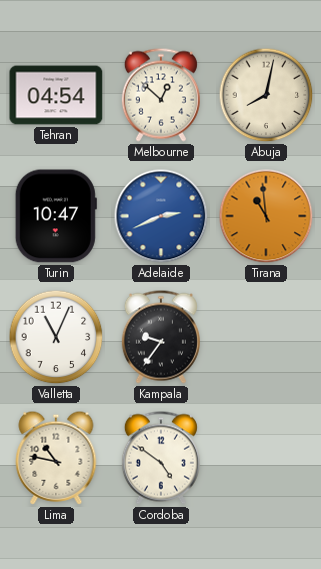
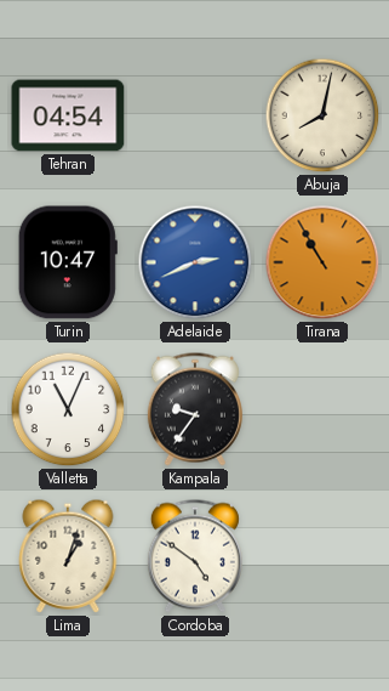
Melbourne: 12:52 -> none
Tirana: 10:59 -> 10:55
Lima: 10:47 -> 1:03
